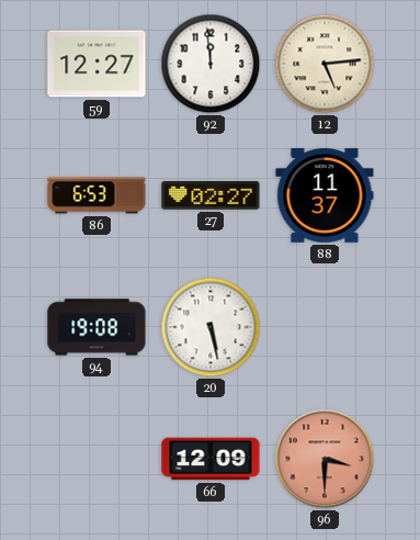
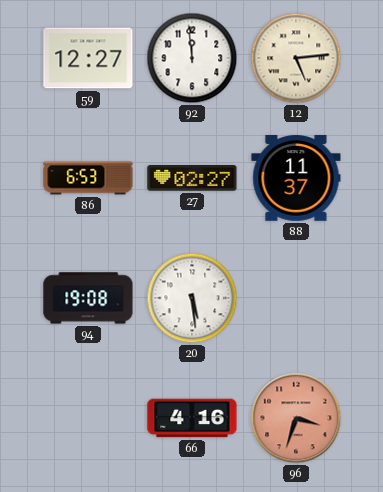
20: 5:28 -> 5:29
66: 12:09 -> 4:16
96: 3:30 -> 3:33
